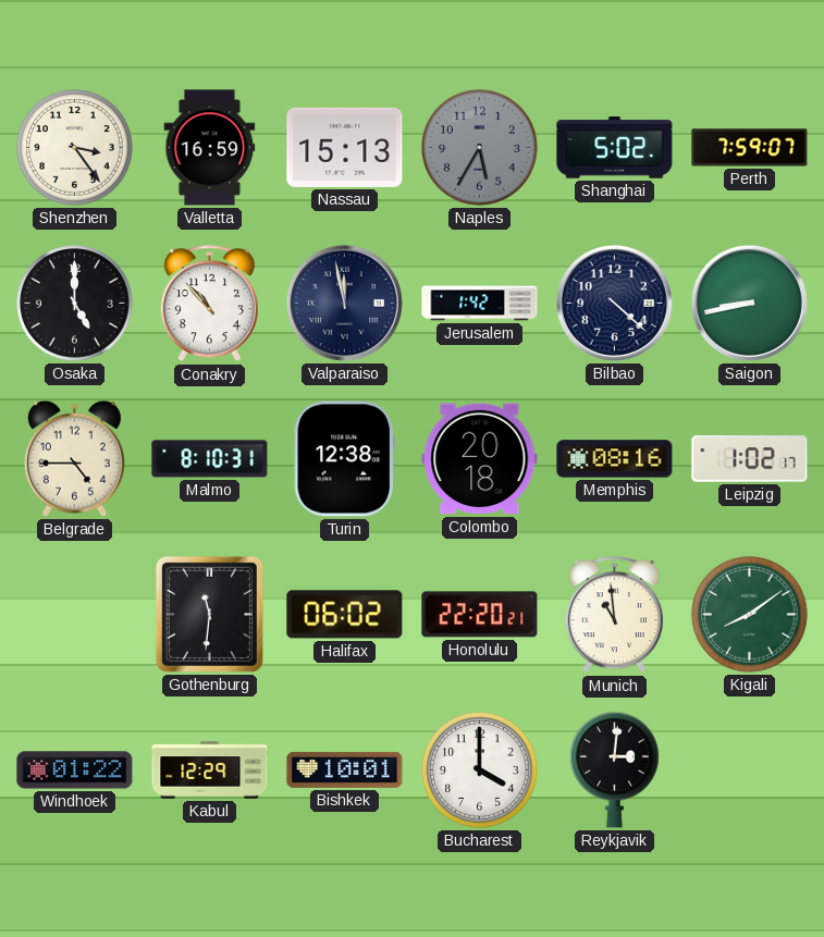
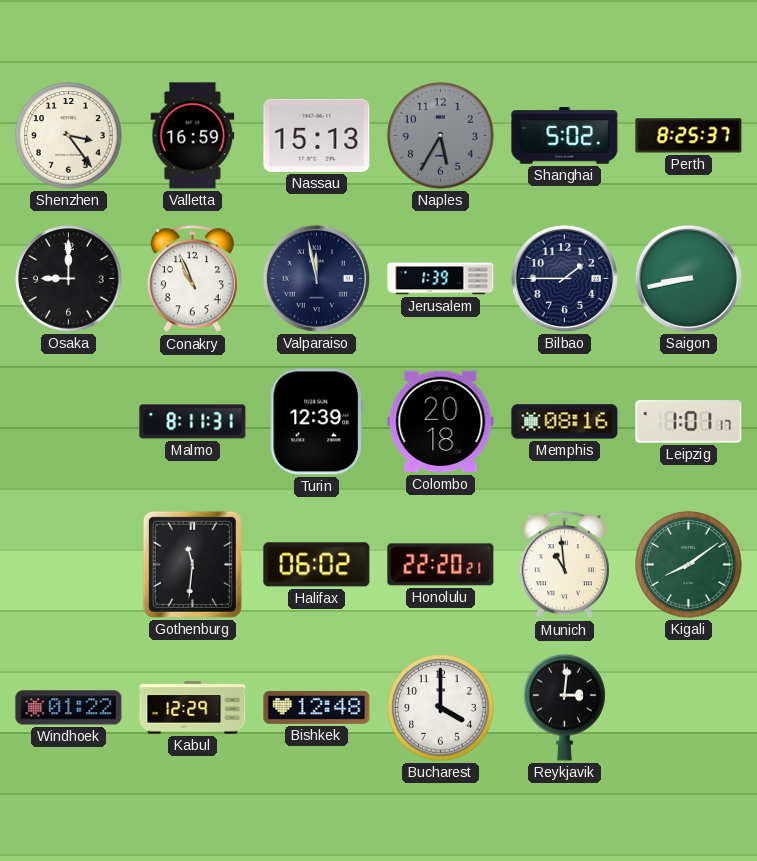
Perth: 7:59 -> 8:25
Osaka: 5:00 -> 9:00
Conakry: 10:53 -> 10:56
Jerusalem: 1:42 -> 1:39
Bilbao: 4:22 -> 1:45
Belgrade: 4:45 -> none
Malmo: 8:10 -> 8:11
Turin: 12:38 -> 12:39
Leipzig: 1:02 -> 1:01
Bishkek: 10:01 -> 12:48
